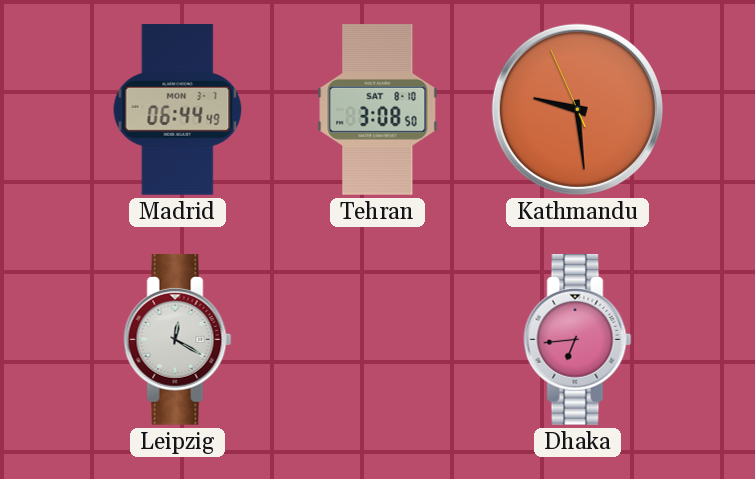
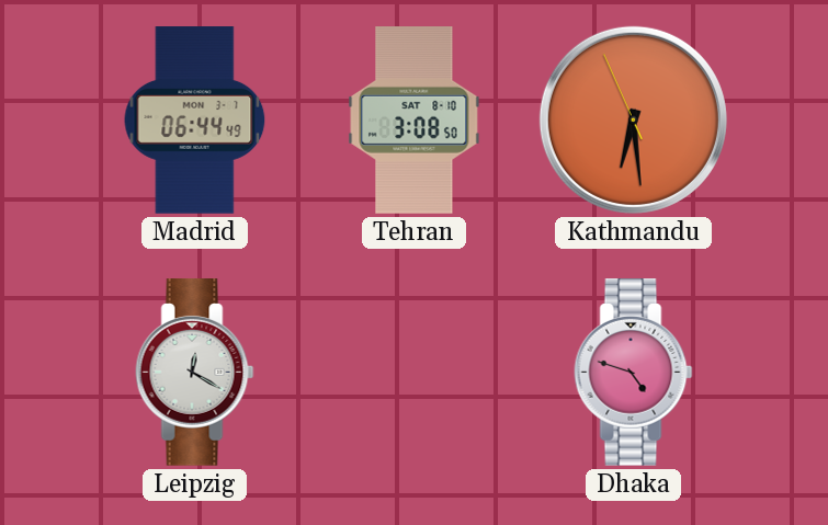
Kathmandu: 9:28 -> 6:28
Dhaka: 6:44 -> 4:48
